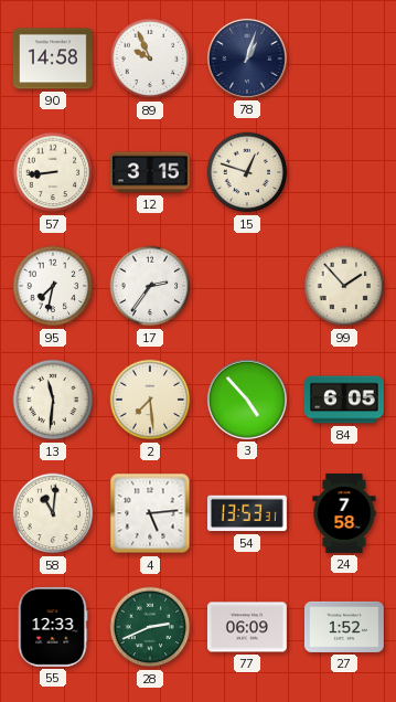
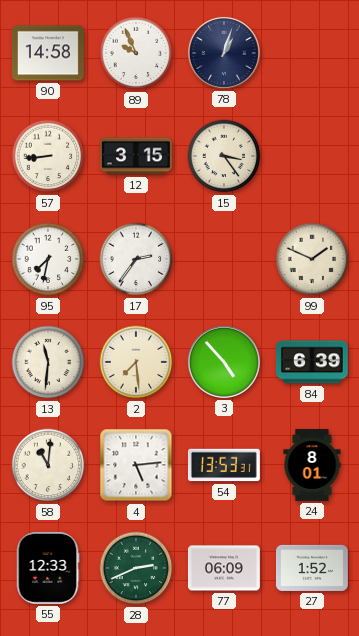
15: 12:48 -> 3:24
99: 1:53 -> 1:49
84: 6:05 -> 6:39
24: 7:58 -> 8:01
